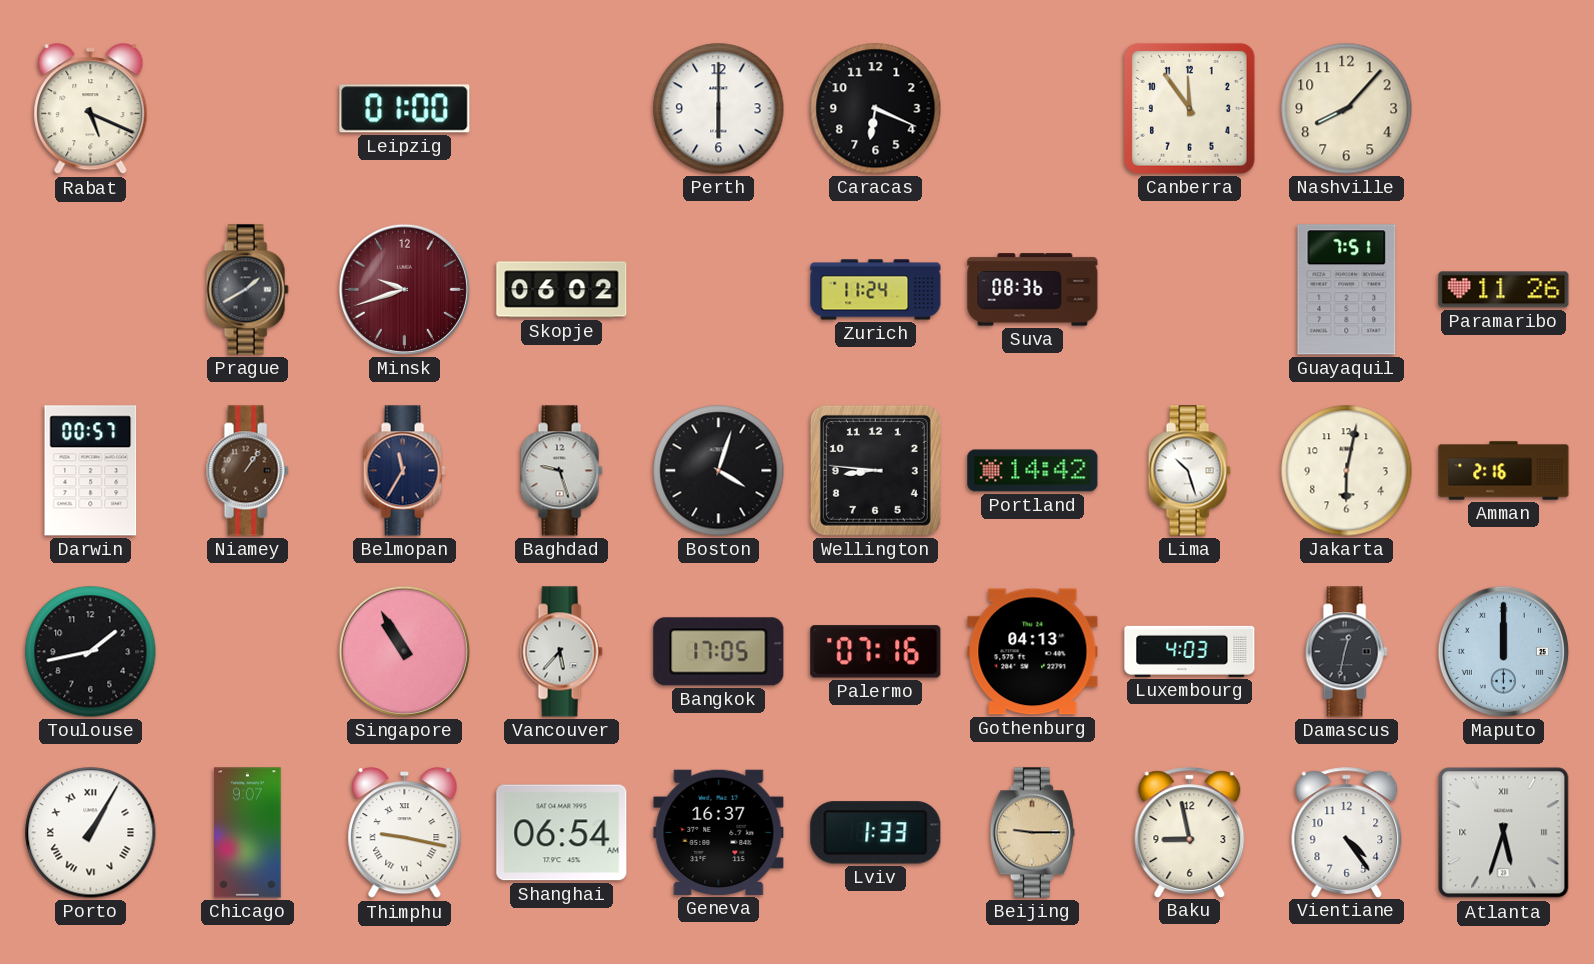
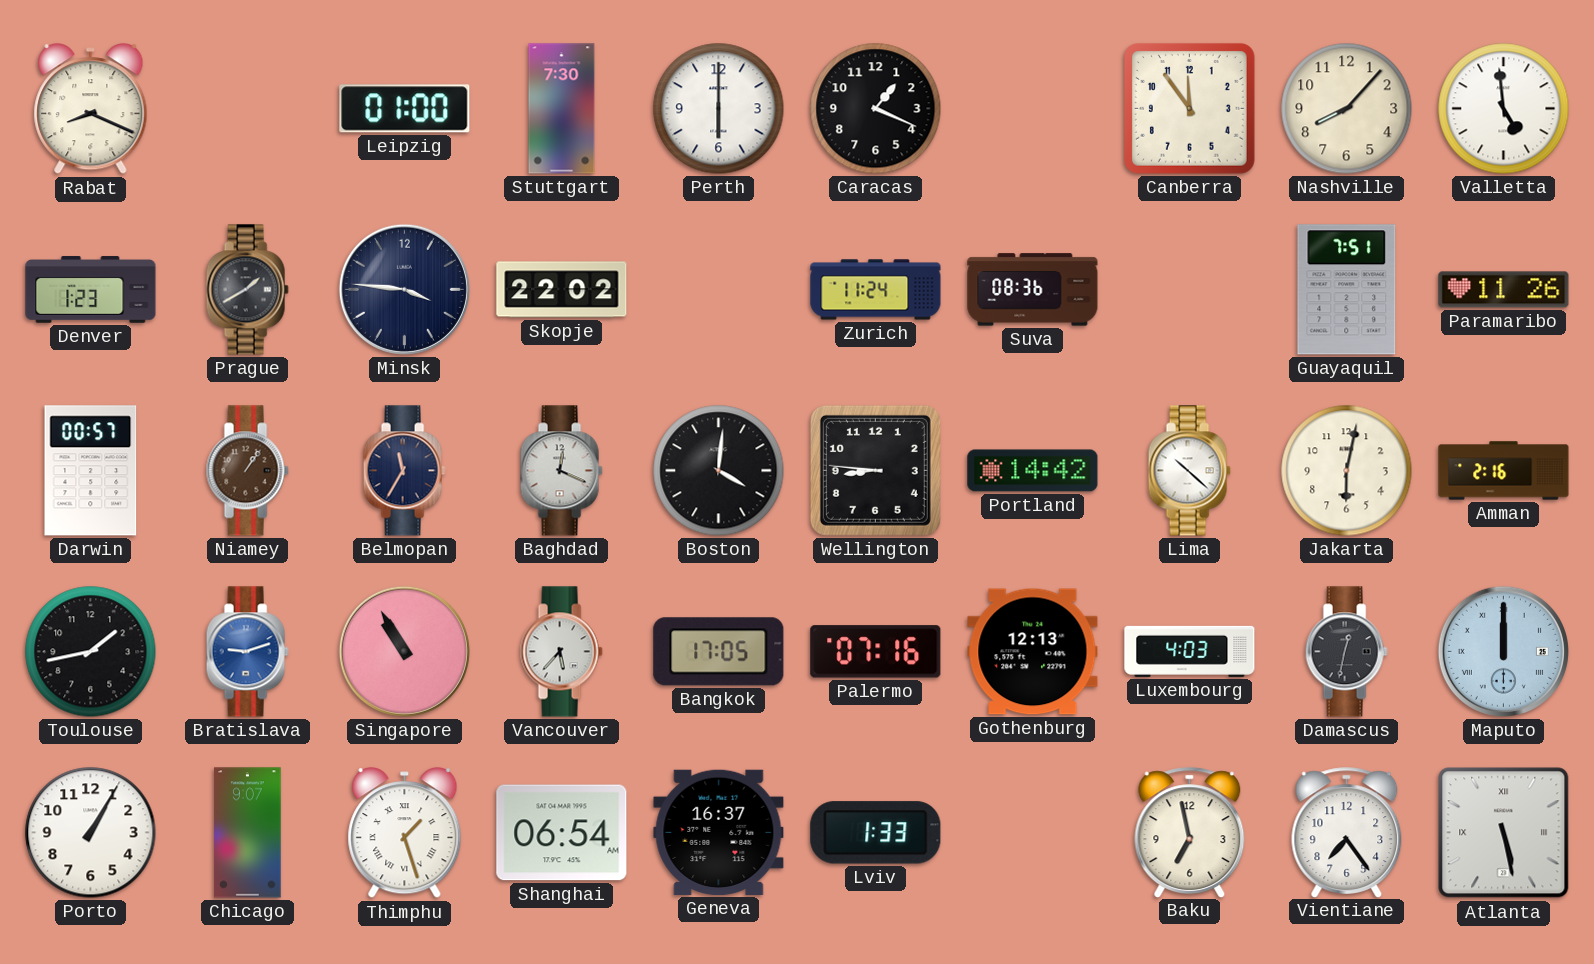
Rabat: 5:19 -> 8:19
Stuttgart: none -> 7:30
Caracas: 6:19 -> 1:19
Valletta: none -> 4:59
Denver: none -> 1:23
Minsk: 9:42 -> 3:46
Minsk dial: burgundy -> navy
Skopje: 06:02 -> 22:02
Baghdad: 9:27 -> 12:19
Boston: 4:03 -> 4:01
Lima: 10:27 -> 10:22
Bratislava: none -> 9:12
Gothenburg: 04:13 -> 12:13
Porto numerals: Roman -> Arabic
Thimphu: 9:17 -> 1:27
Beijing: 9:15 -> none
Baku: 8:58 -> 6:58
Vientiane: 4:24 -> 7:24
Atlanta: 5:33 -> 5:28
